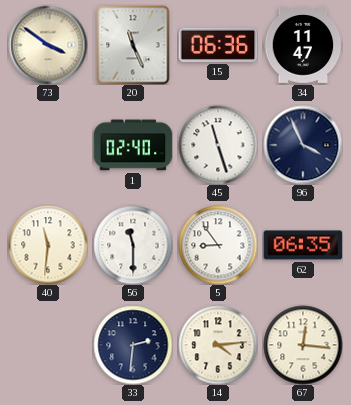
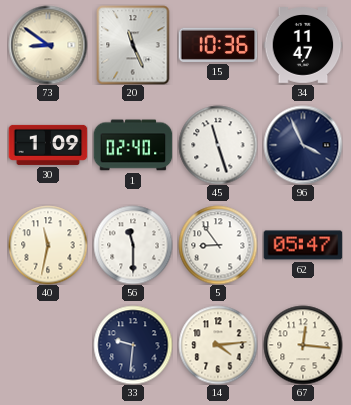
73: 3:51 -> 8:51
15: 06:36 -> 10:36
30: none -> 1:09
40: 11:31 -> 11:32
62: 06:35 -> 05:47
33: 2:31 -> 9:31
